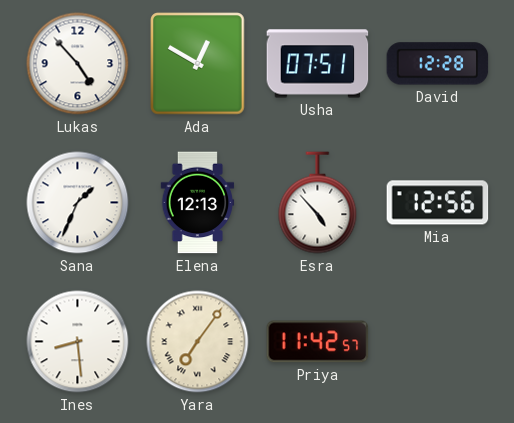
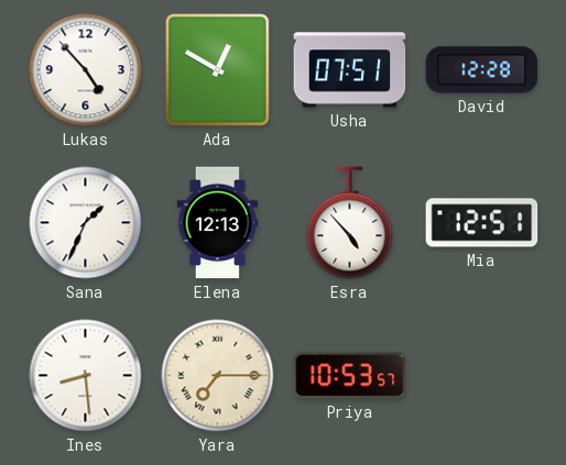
Mia: 12:56 -> 12:51
Yara: 7:06 -> 7:15
Priya: 11:42 -> 10:53
